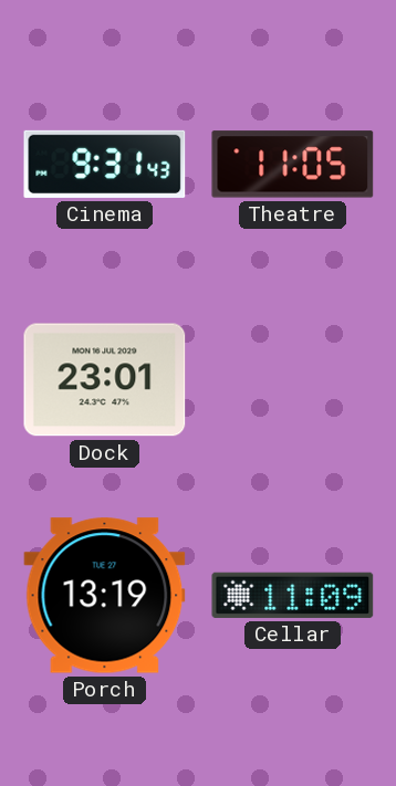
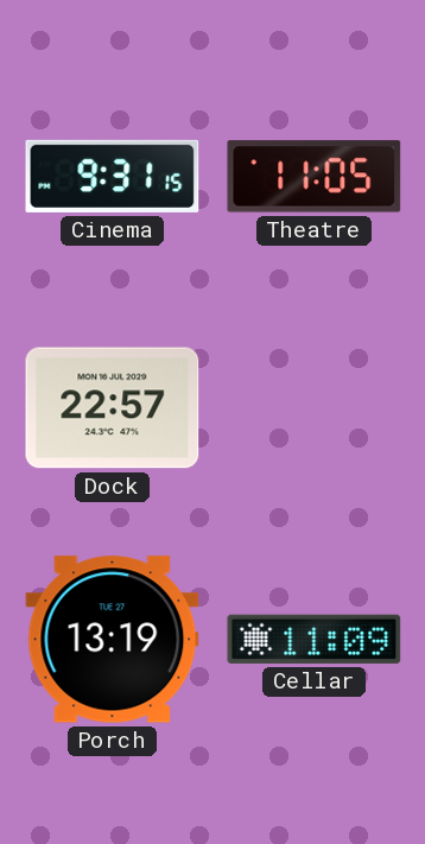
Cinema: 9:31:43 -> 9:31:15
Dock: 23:01 -> 22:57
